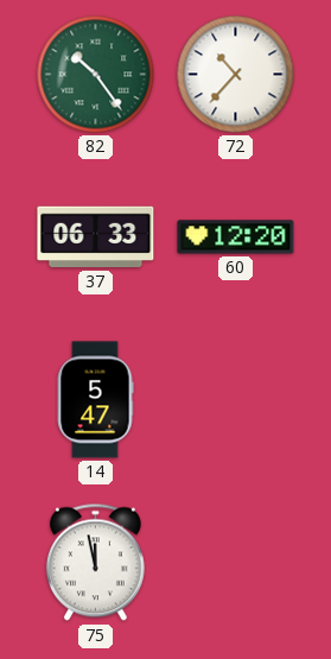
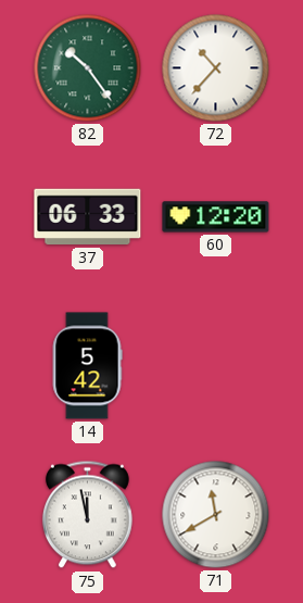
14: 5:47 -> 5:42
71: none -> 11:40
